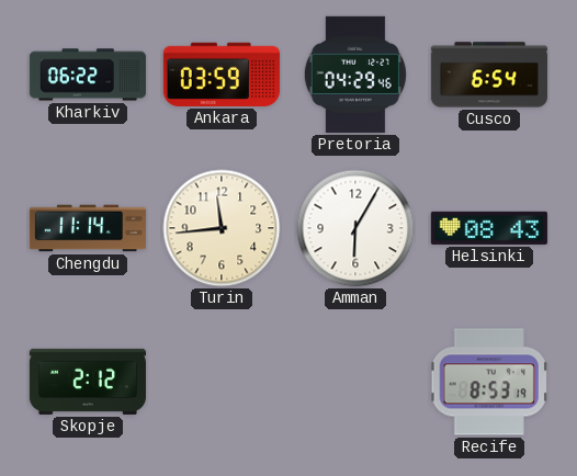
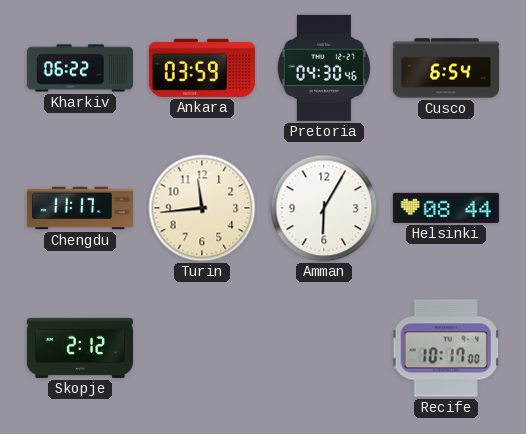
Pretoria: 04:29 -> 04:30
Chengdu: 11:14 -> 11:17
Helsinki: 08:43 -> 08:44
Recife: 8:53 -> 10:17
